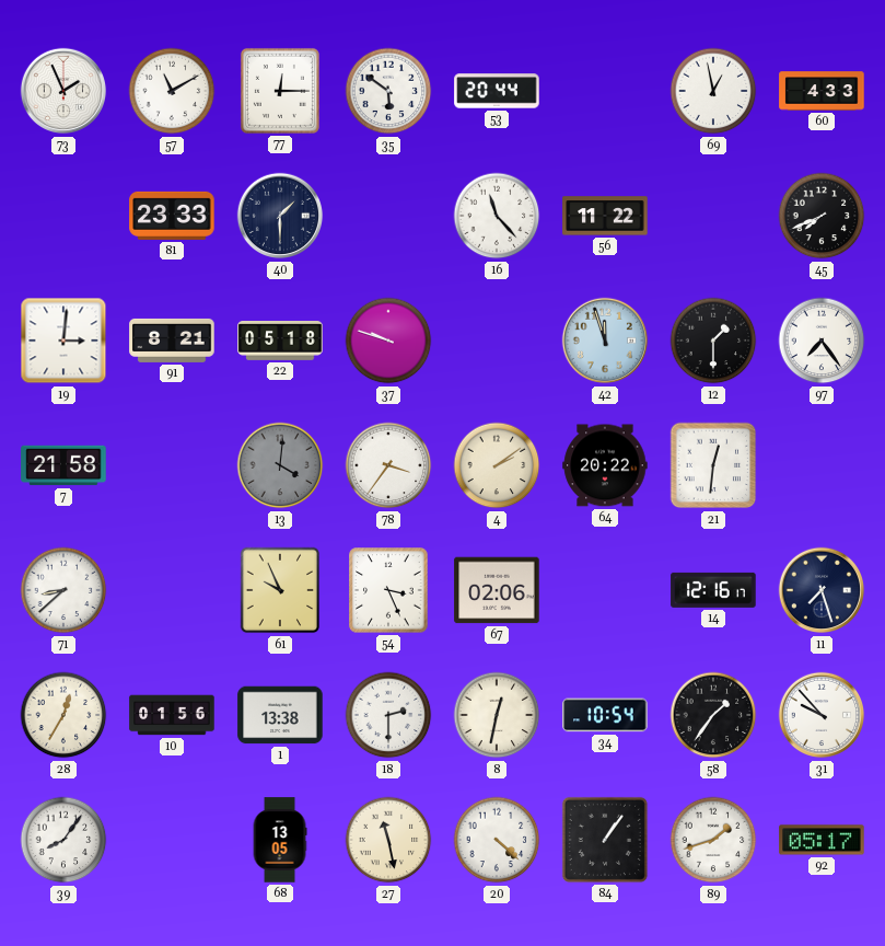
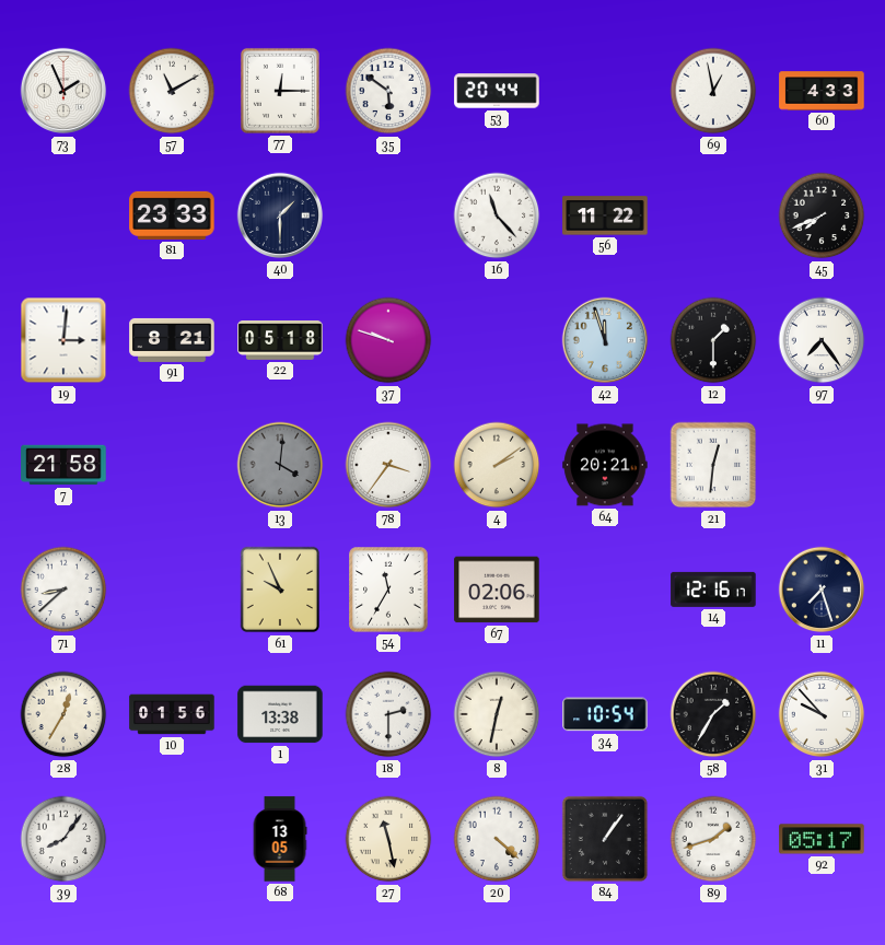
64: 20:22 -> 20:21
54: 3:26 -> 11:35
58: 1:36 -> 1:35
